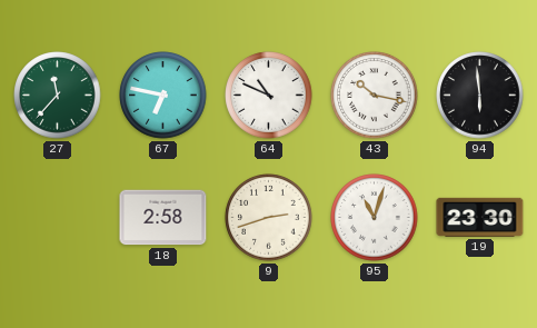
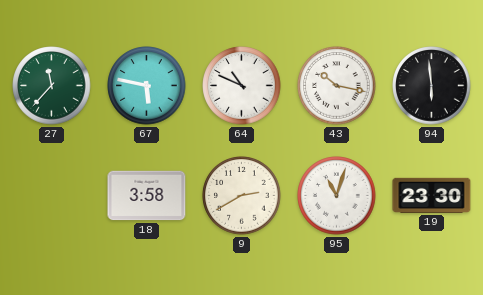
67: 6:47 -> 5:47
18: 2:58 -> 3:58
9: 2:42 -> 2:40
